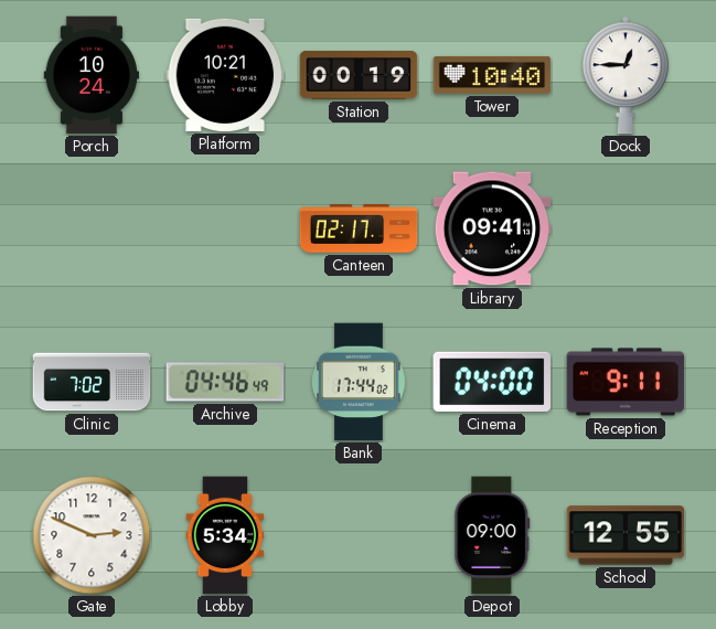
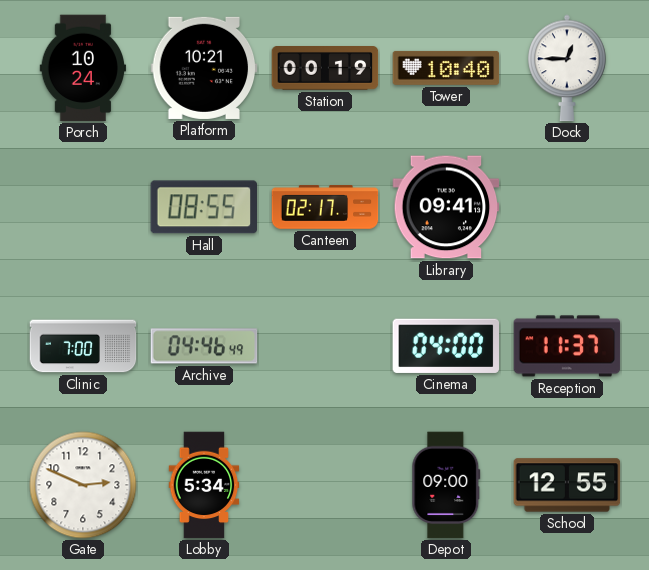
Hall: none -> 08:55
Clinic: 7:02 -> 7:00
Bank: 17:44 -> none
Reception: 9:11 -> 11:37
